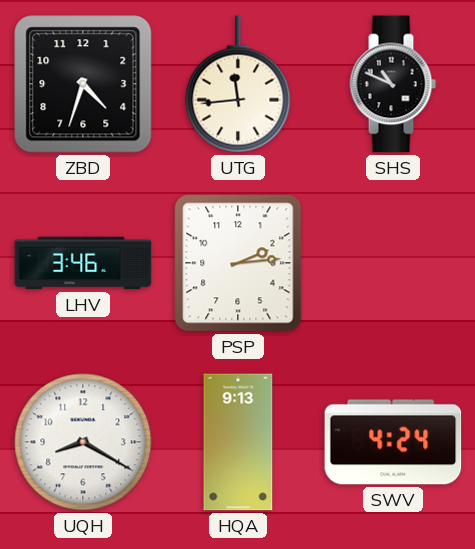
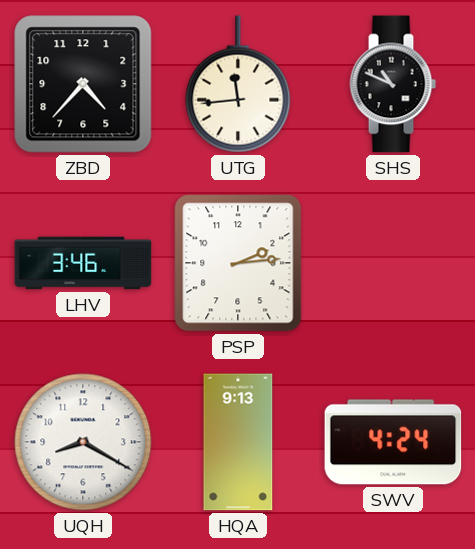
ZBD: 4:33 -> 4:37
